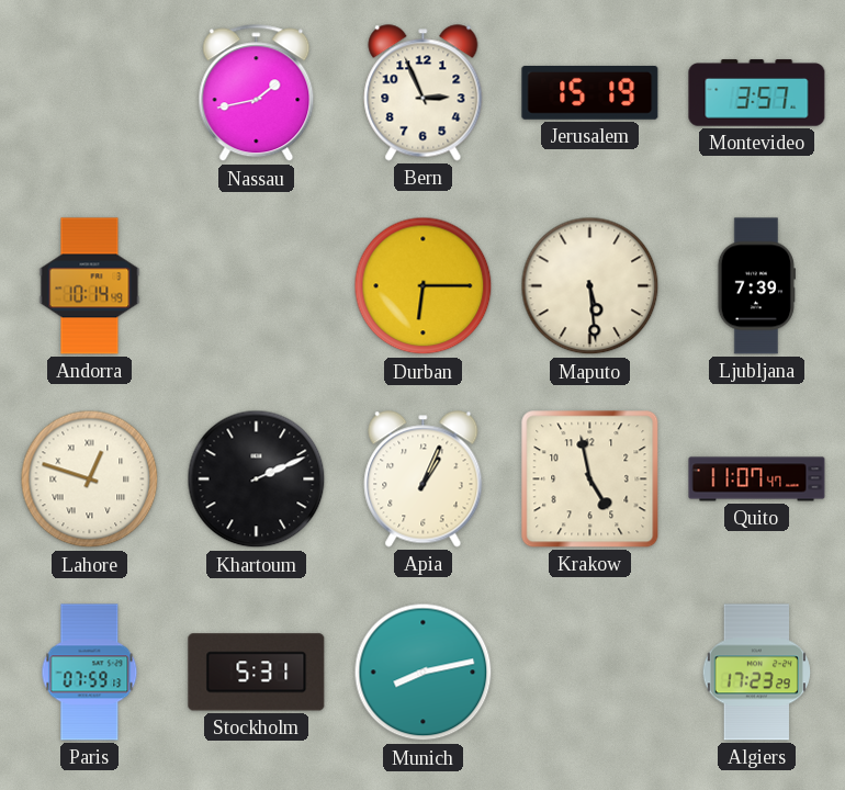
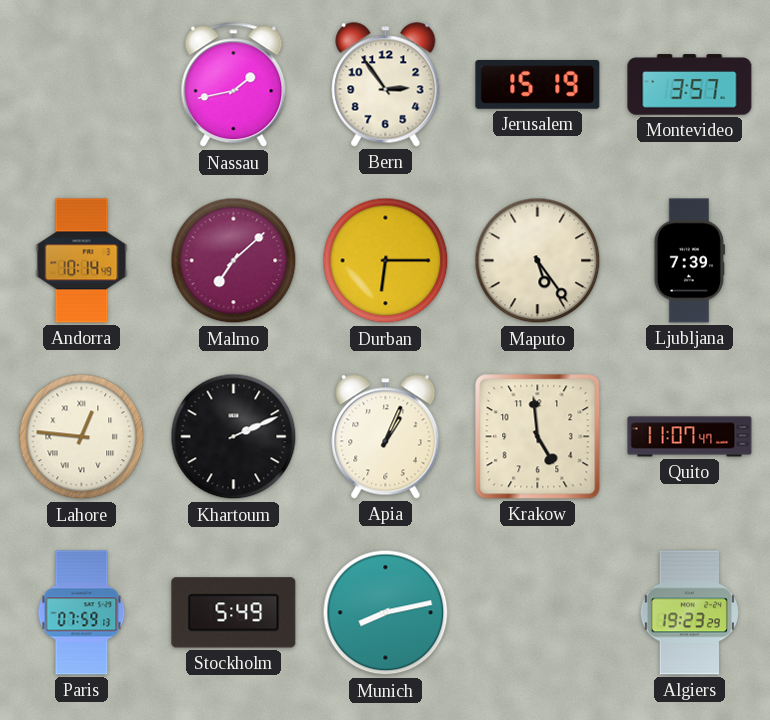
Bern: 2:56 -> 2:54
Malmo: none -> 7:08
Maputo: 5:29 -> 5:24
Lahore: 12:48 -> 12:46
Krakow: 4:58 -> 4:59
Stockholm: 5:31 -> 5:49
Algiers: 17:23 -> 19:23
